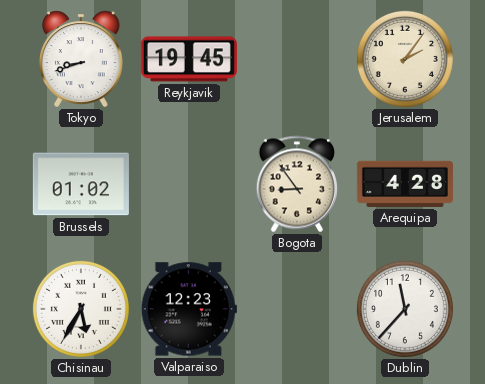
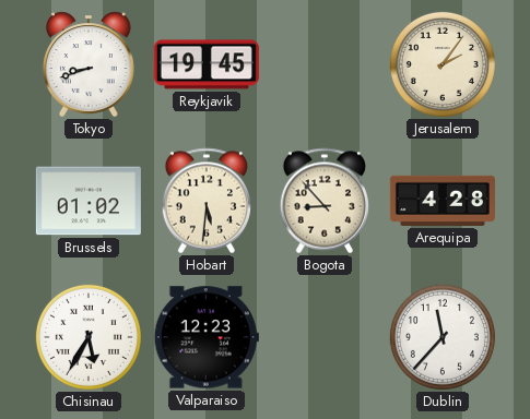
Hobart: none -> 5:31
Bogota: 8:54 -> 8:53
